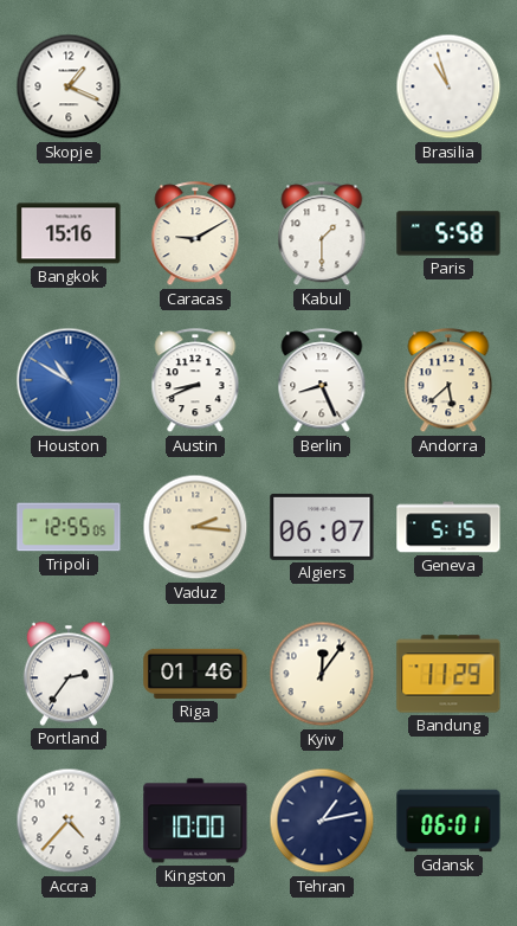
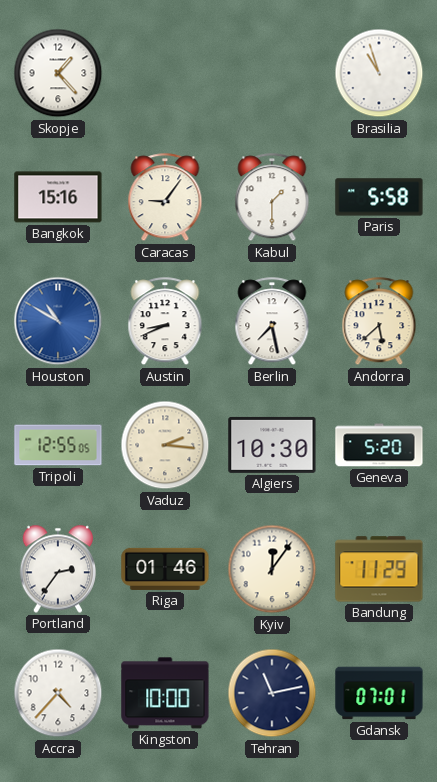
Skopje: 1:19 -> 1:23
Caracas: 9:10 -> 9:06
Berlin: 8:26 -> 7:28
Algiers: 06:07 -> 10:30
Geneva: 5:15 -> 5:20
Tehran: 1:13 -> 11:13
Gdansk: 06:01 -> 07:01
